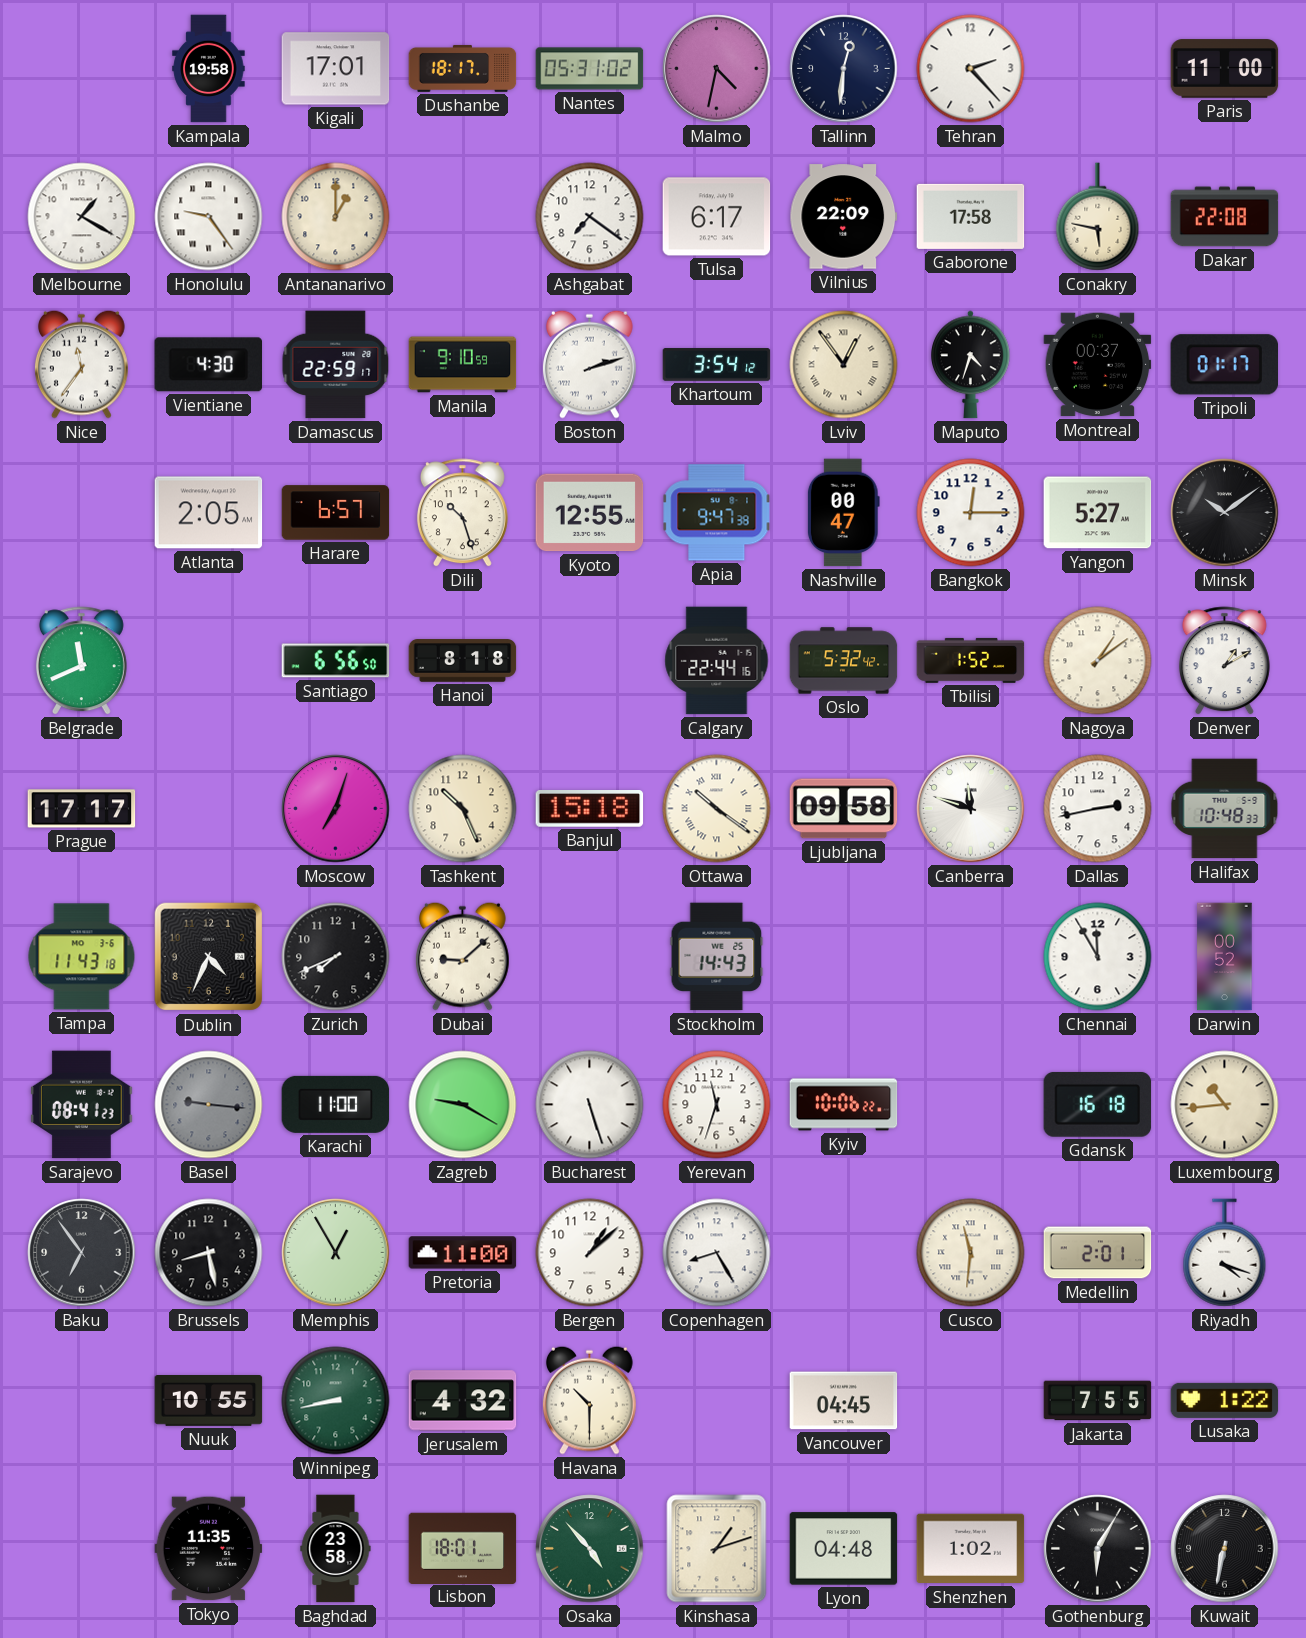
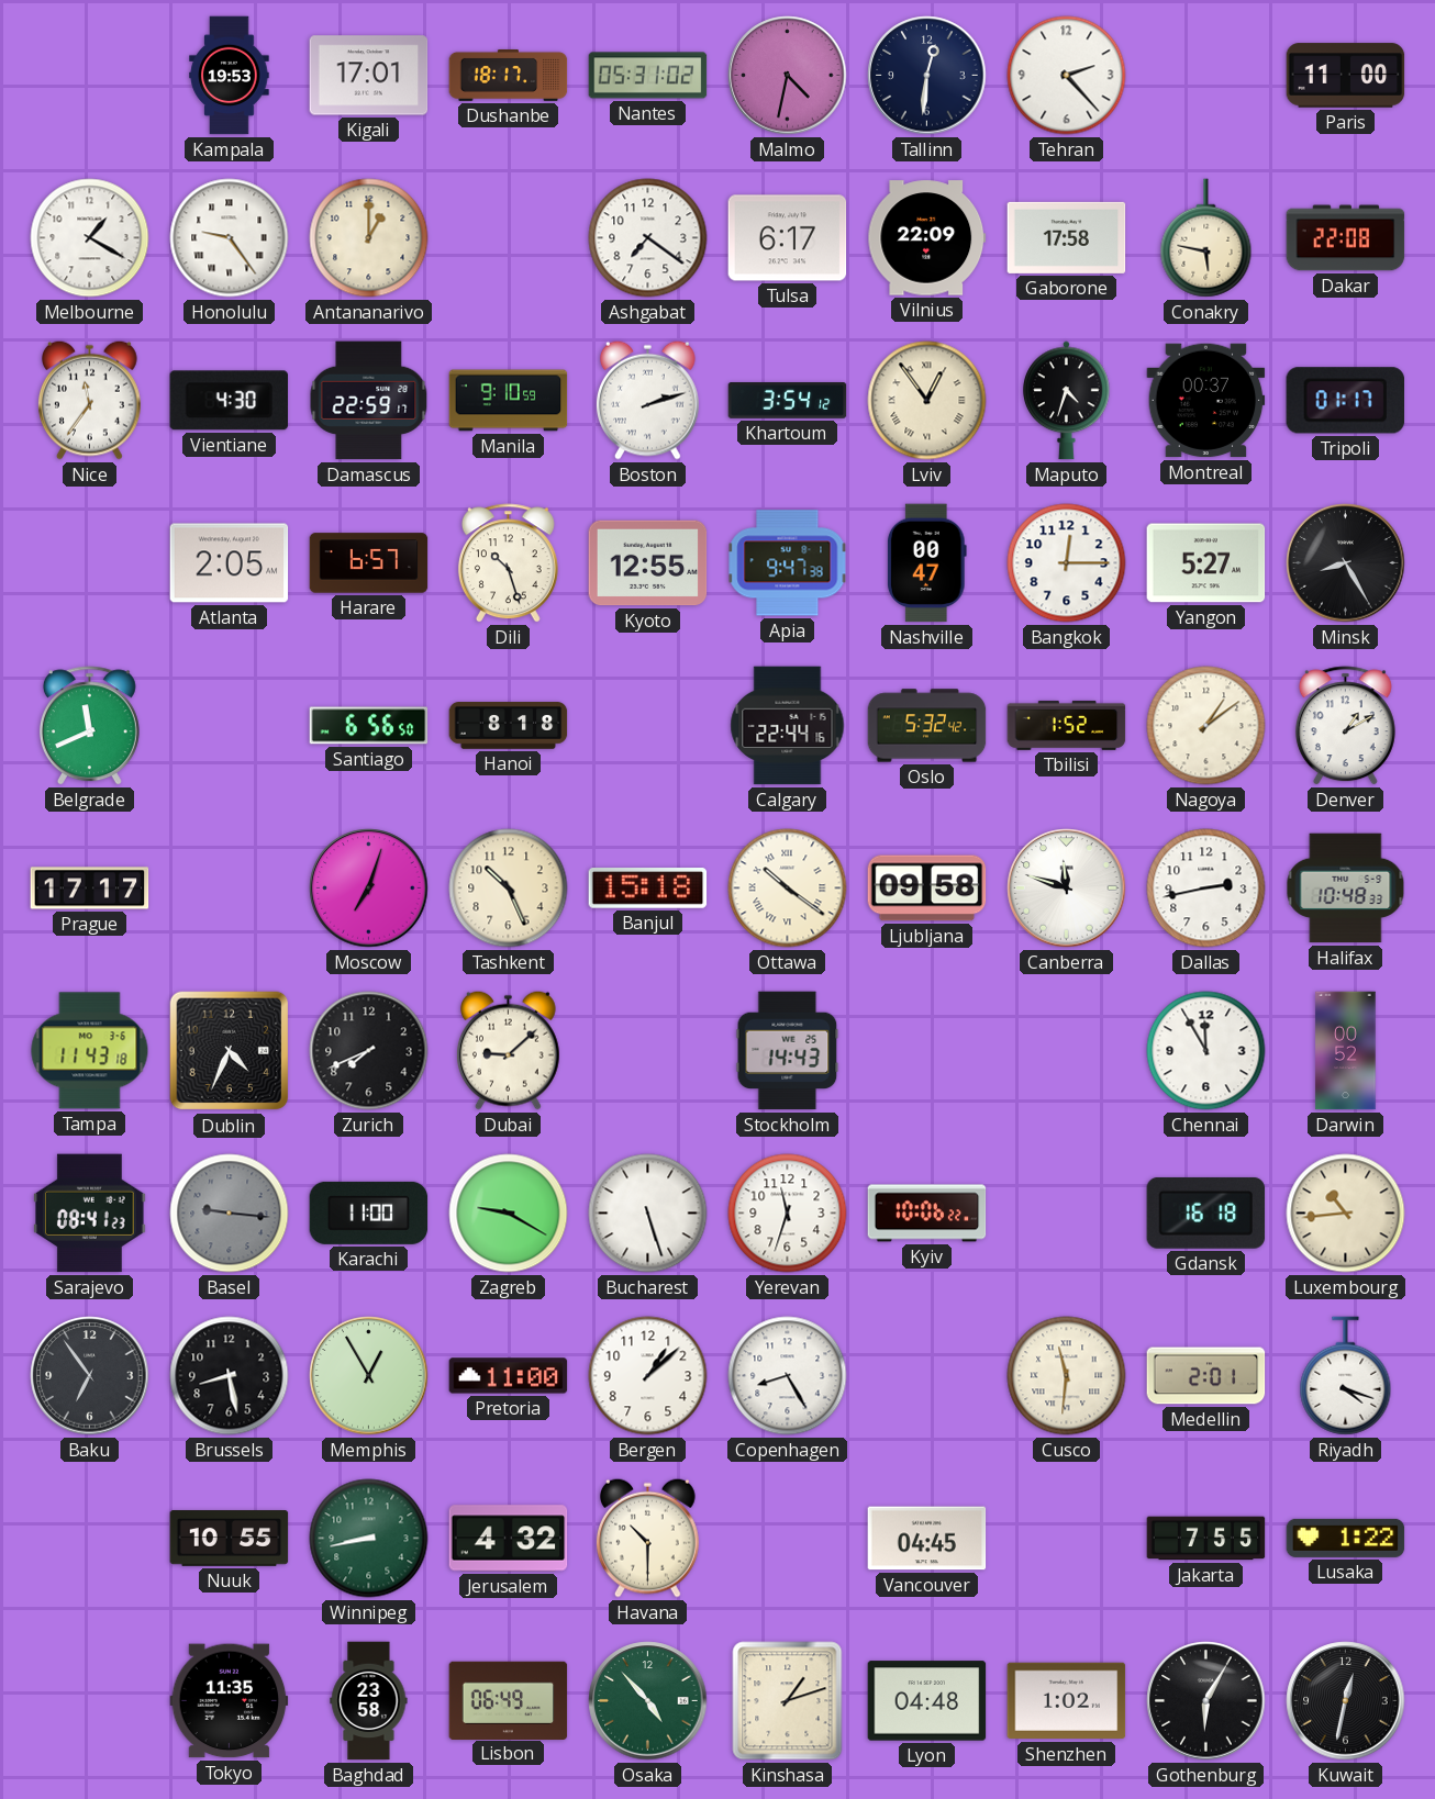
Kampala: 19:58 -> 19:53
Minsk: 10:09 -> 8:25
Lisbon: 18:01 -> 06:49
Kuwait: 6:32 -> 12:32
